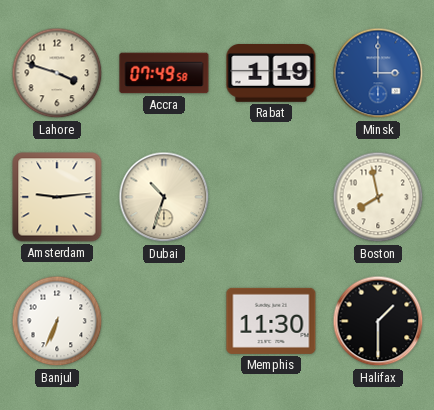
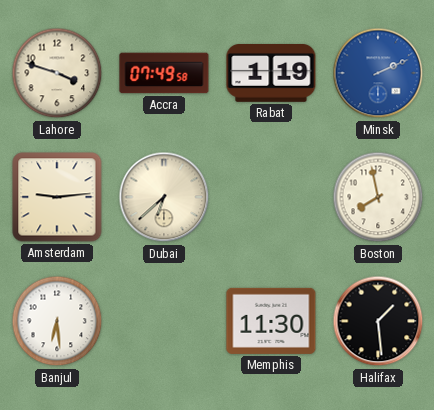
Minsk: 3:00 -> 2:11
Dubai: 10:33 -> 6:38
Banjul: 6:34 -> 6:29
Halifax: 1:30 -> 1:29
